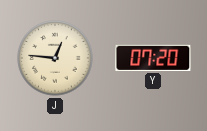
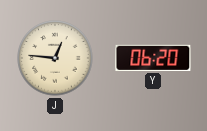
Y: 07:20 -> 06:20
